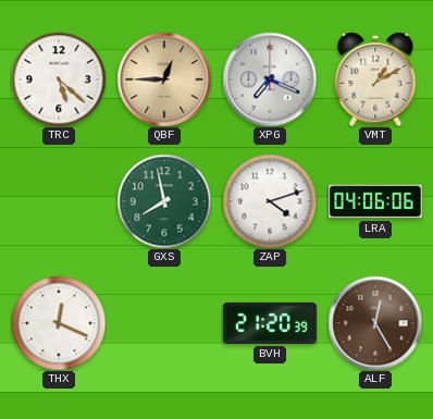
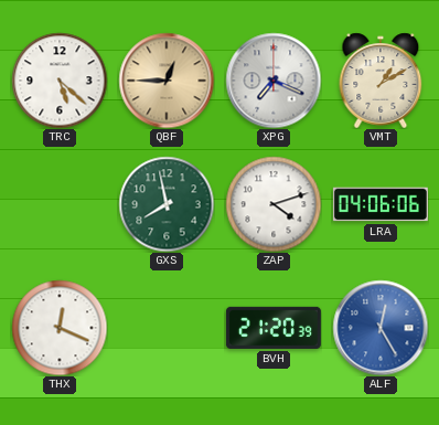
ALF dial: brown -> blue
